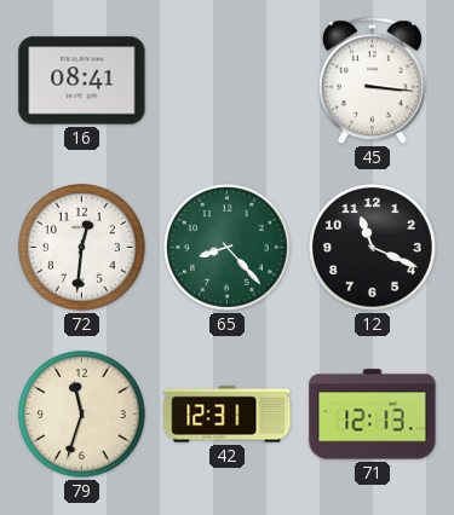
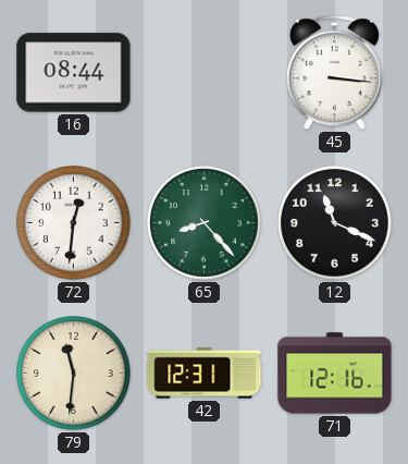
16: 08:41 -> 08:44
79: 11:33 -> 11:31
71: 12:13 -> 12:16
